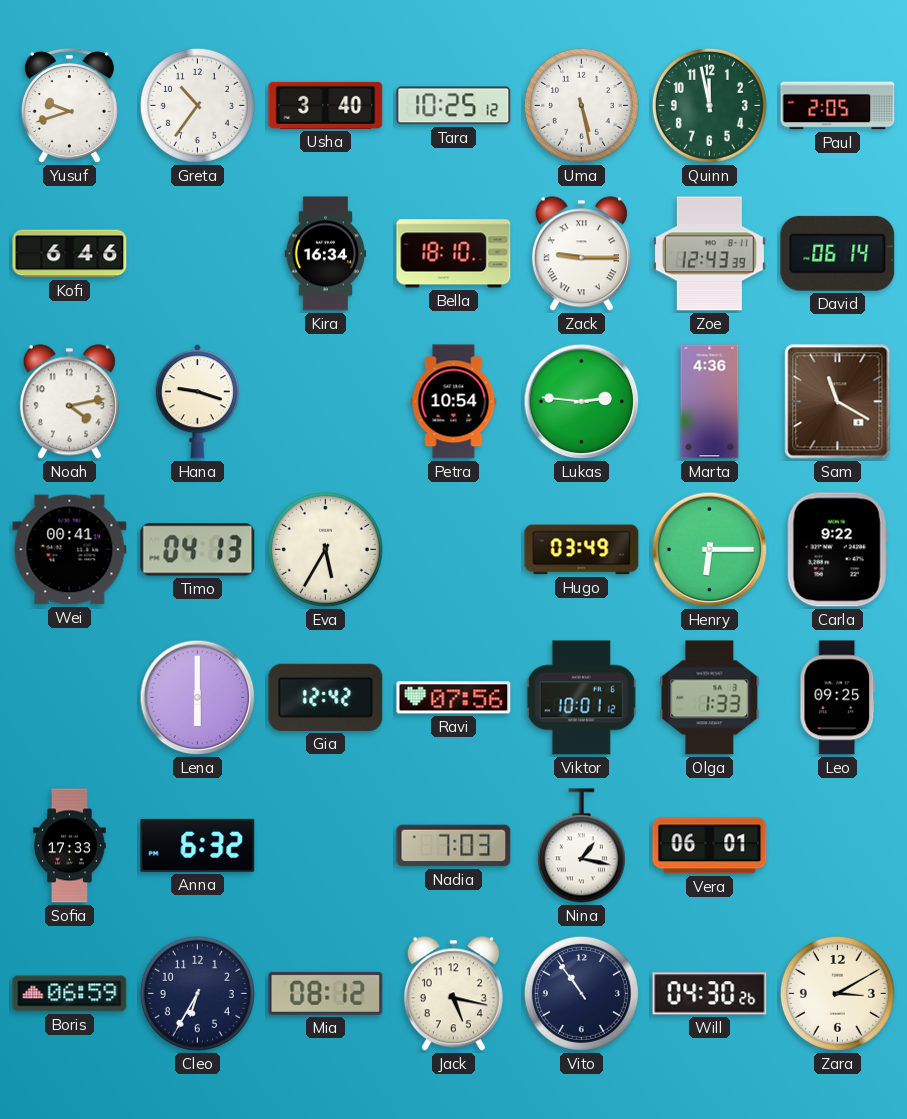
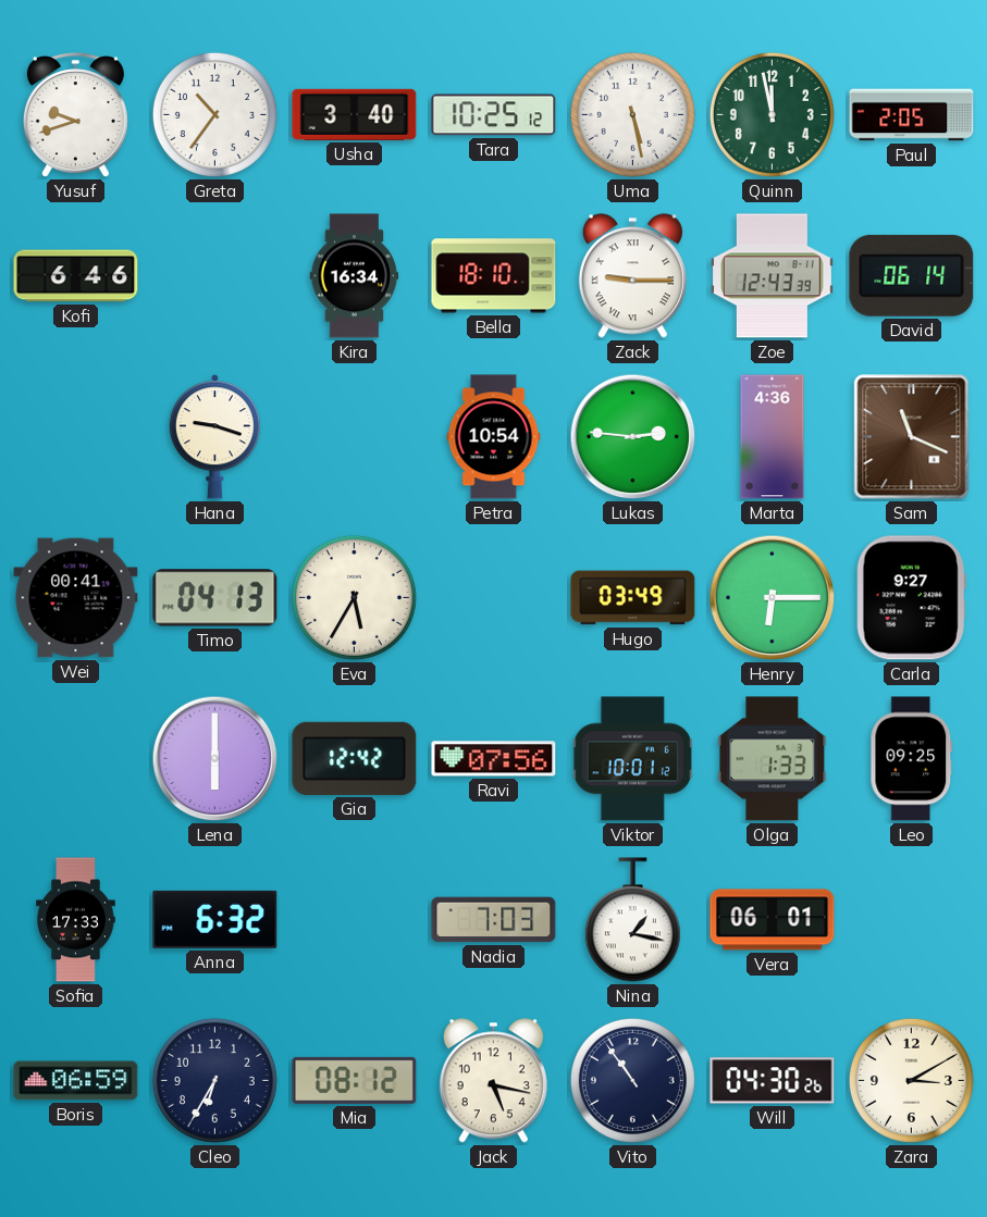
Noah: 4:13 -> none
Sam: 11:20 -> 11:19
Carla: 9:22 -> 9:27
